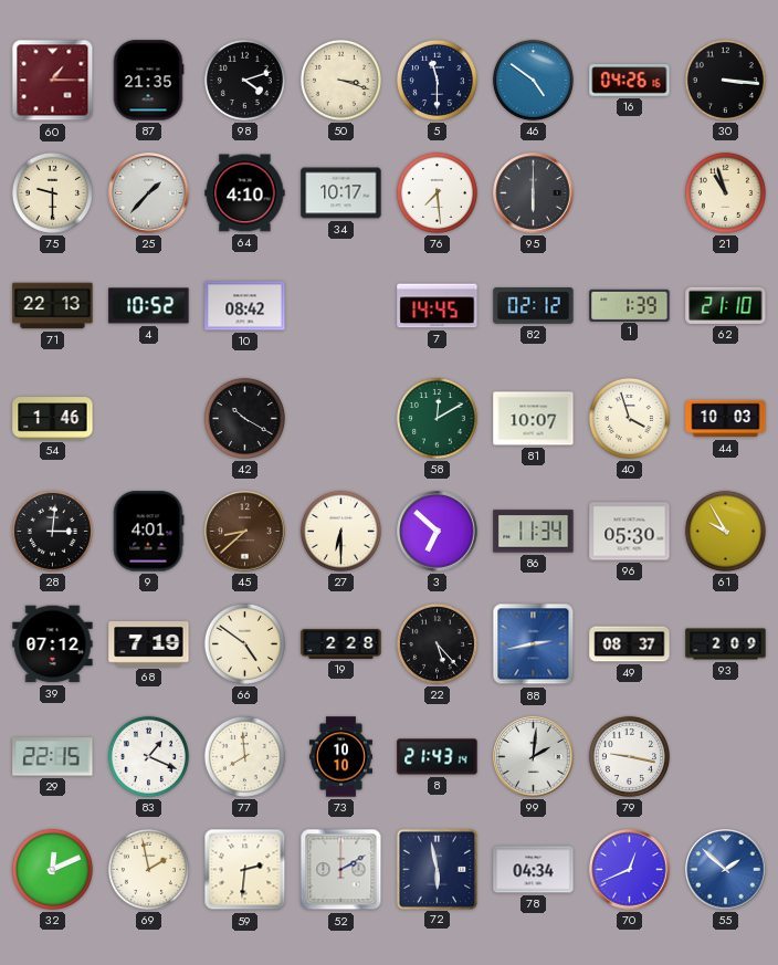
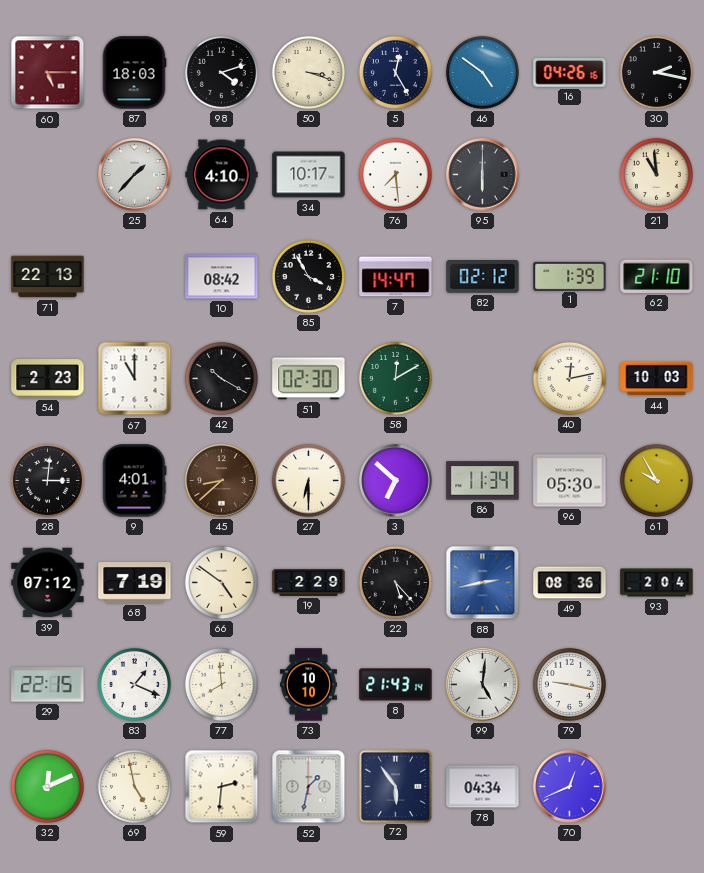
60: 1:15 -> 5:15
87: 21:35 -> 18:03
5: 11:30 -> 12:25
30: 3:16 -> 2:17
75: 9:30 -> none
21: 10:57 -> 10:59
4: 10:52 -> none
85: none -> 3:55
7: 14:45 -> 14:47
54: 1:46 -> 2:23
67: none -> 11:00
51: none -> 02:30
81: 10:07 -> none
40: 3:57 -> 12:13
19: 2:28 -> 2:29
49: 08:37 -> 08:36
93: 2:09 -> 2:04
99: 2:01 -> 5:01
69: 1:58 -> 4:58
52: 2:10 -> 1:32
72: 5:58 -> 5:54
55: 1:52 -> none
